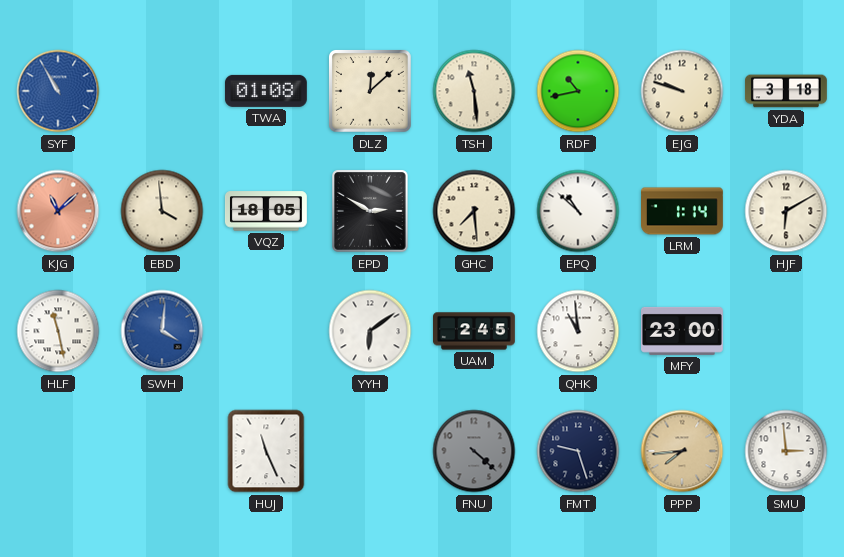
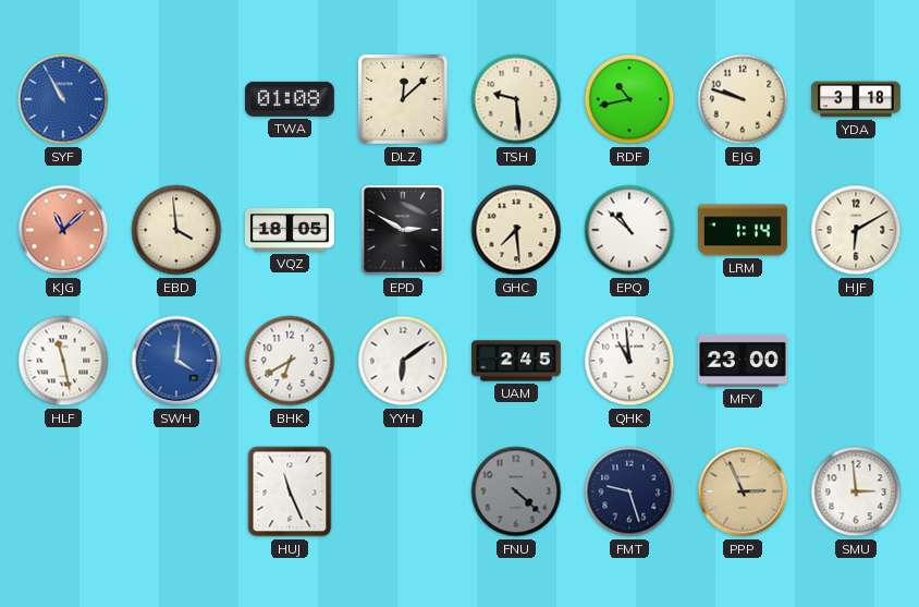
TSH: 11:29 -> 9:29
BHK: none -> 6:40
PPP: 7:44 -> 2:56
